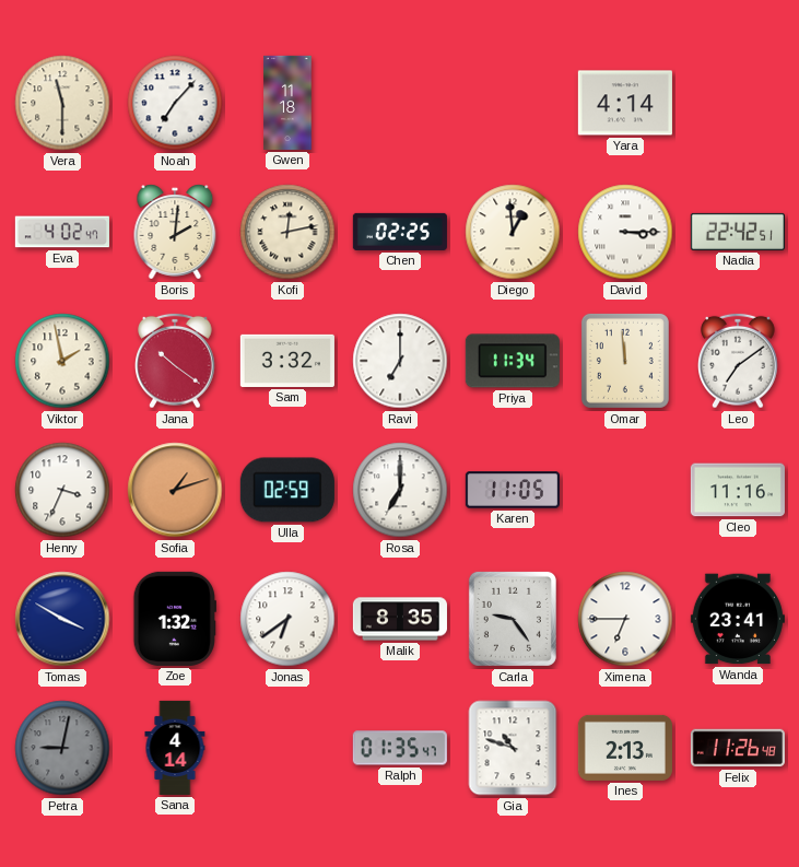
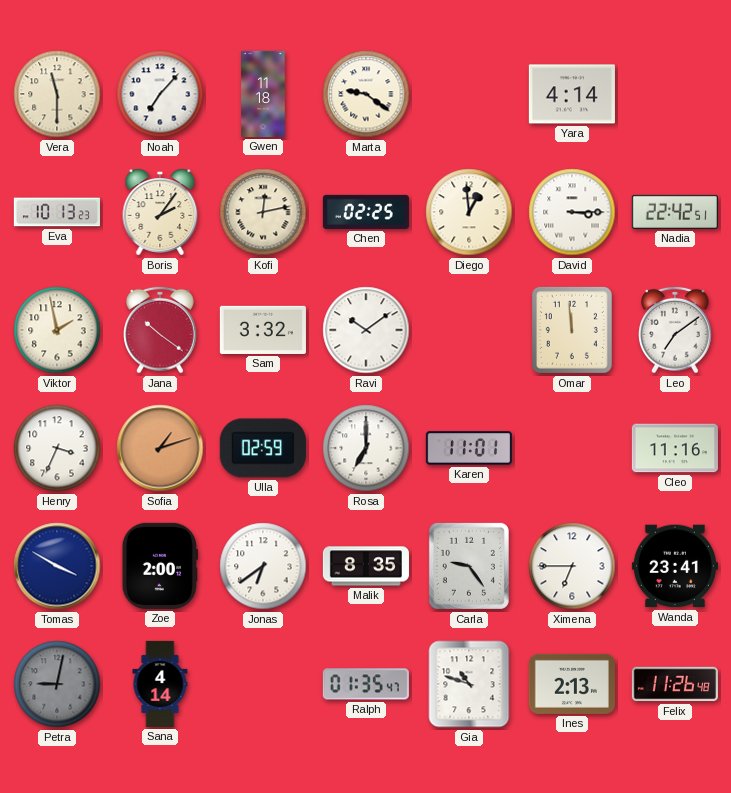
Marta: none -> 9:21
Eva: 4:02 -> 10:13
Boris: 2:01 -> 2:06
Ravi: 7:00 -> 10:09
Priya: 11:34 -> none
Karen: 11:05 -> 11:01
Zoe: 1:32 -> 2:00
